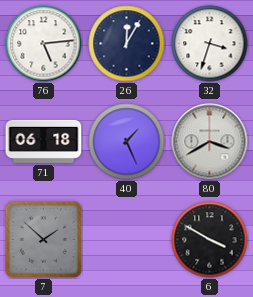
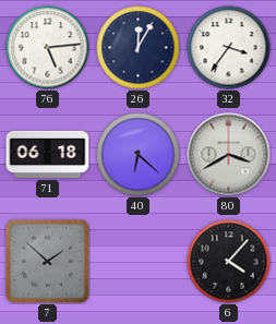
32: 3:33 -> 3:36
40: 1:26 -> 6:22
6: 3:50 -> 4:07
